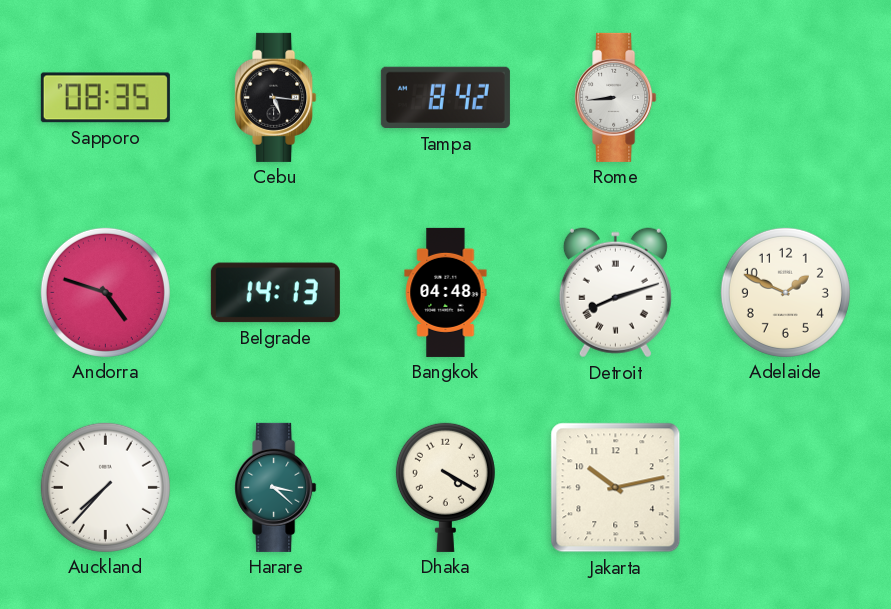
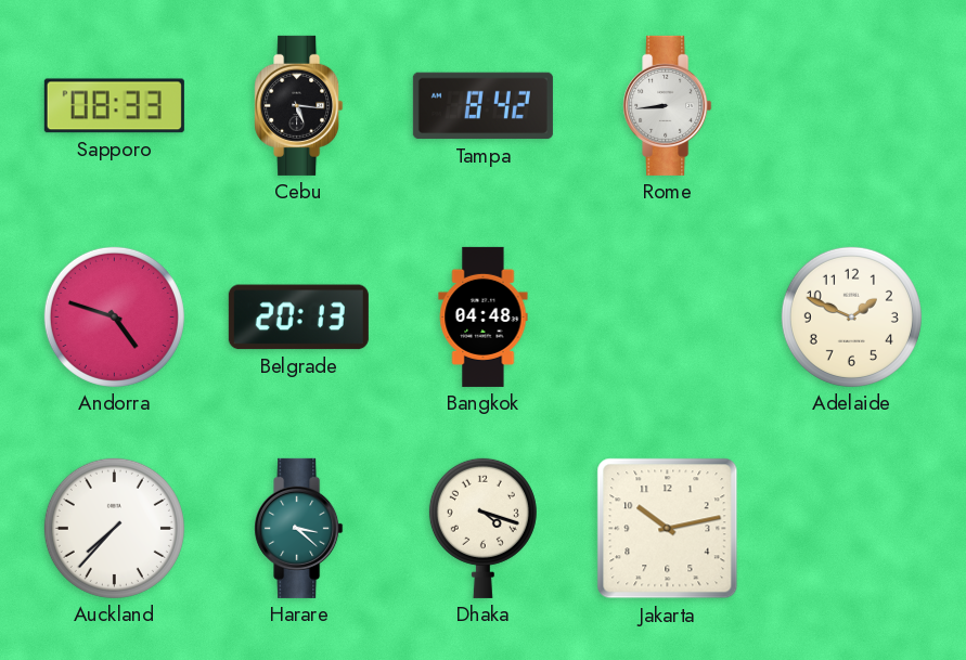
Sapporo: 08:35 -> 08:33
Belgrade: 14:13 -> 20:13
Detroit: 8:12 -> none
Dhaka: 4:20 -> 4:18
